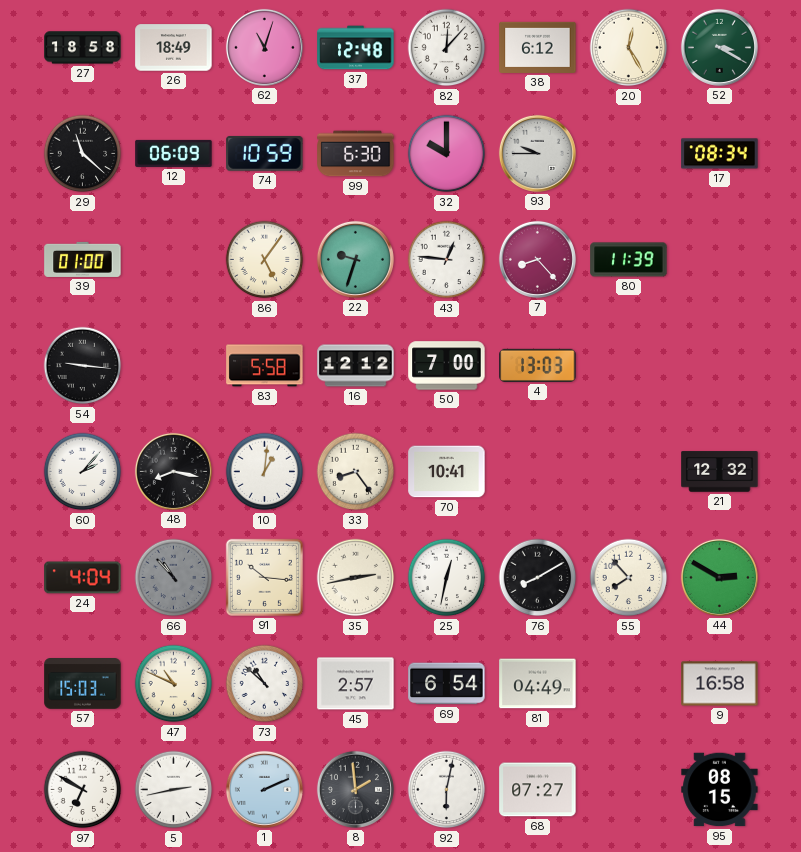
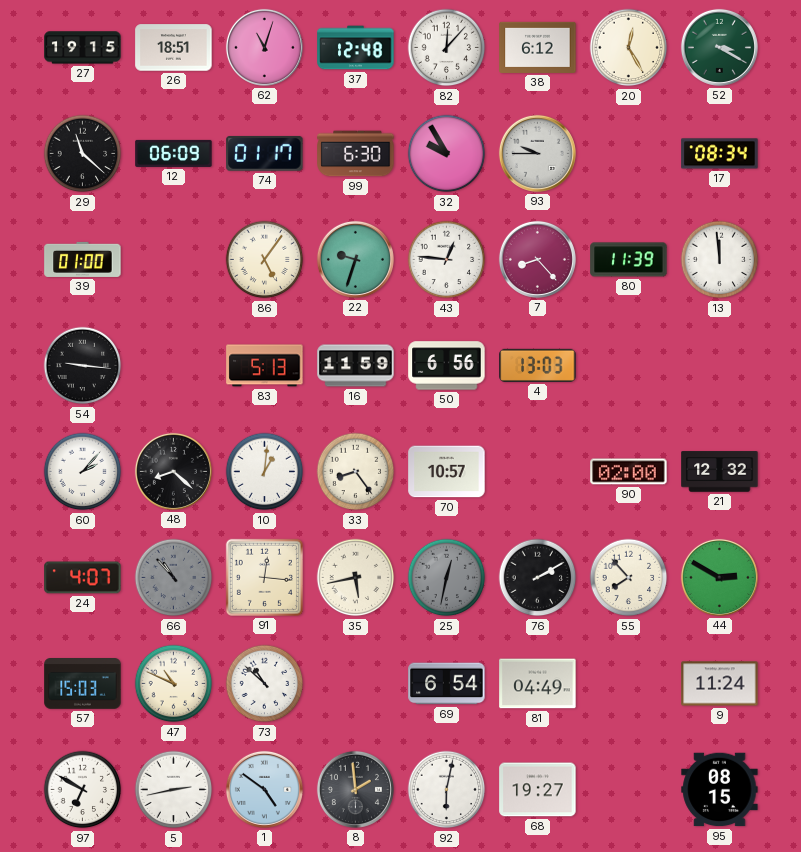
27: 18:58 -> 19:15
26: 18:49 -> 18:51
74: 10:59 -> 01:17
32: 10:00 -> 9:55
13: none -> 11:59
83: 5:58 -> 5:13
16: 12:12 -> 11:59
50: 7:00 -> 6:56
48: 8:17 -> 8:22
70: 10:41 -> 10:57
90: none -> 02:00
24: 4:04 -> 4:07
91: 10:16 -> 12:16
35: 2:43 -> 5:43
25 dial: white -> grey
76: 8:10 -> 2:10
45: 2:57 -> none
9: 16:58 -> 11:24
1: 2:11 -> 4:51
68: 07:27 -> 19:27
